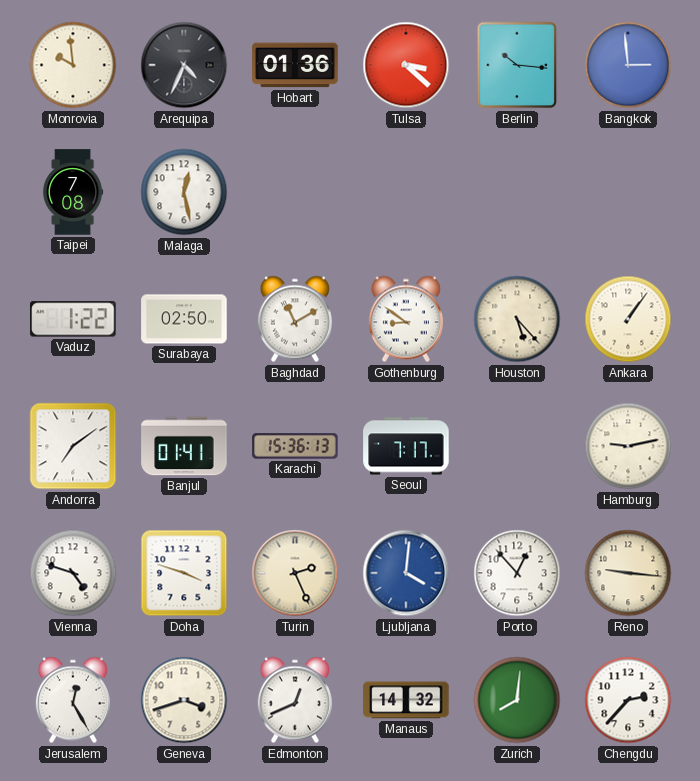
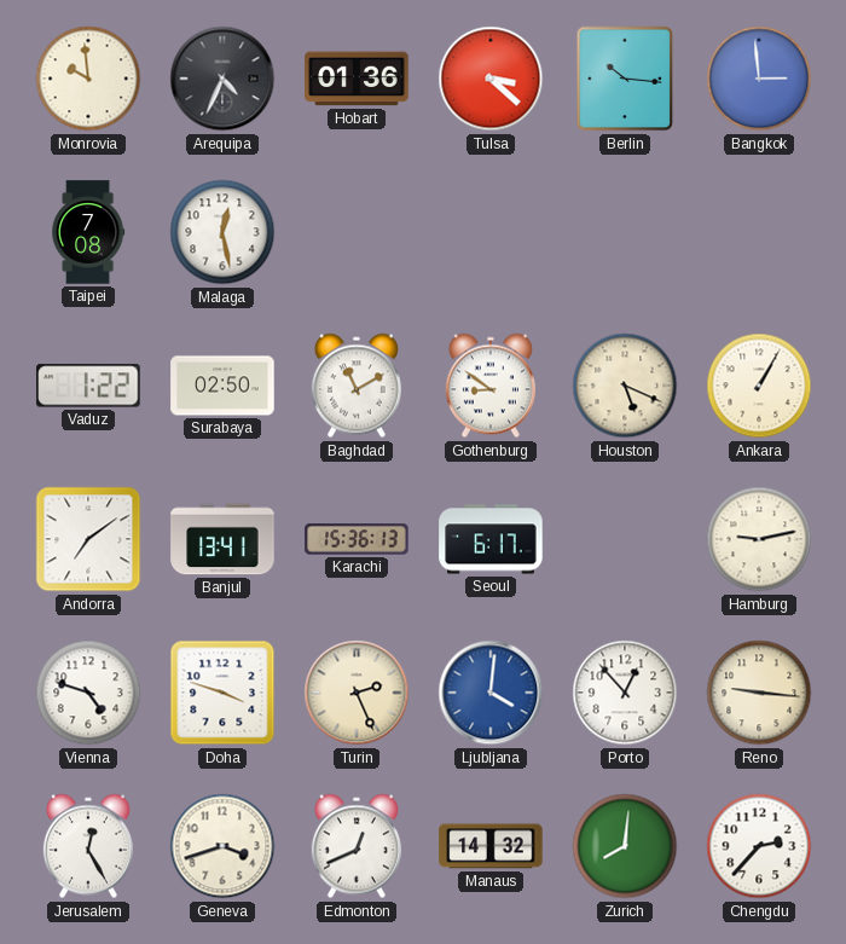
Houston: 5:23 -> 5:19
Ankara: 1:06 -> 1:05
Banjul: 01:41 -> 13:41
Seoul: 7:17 -> 6:17
